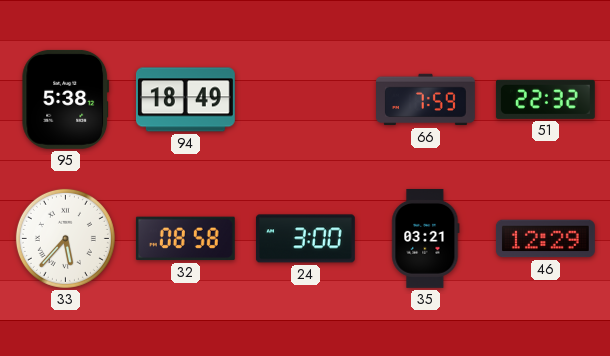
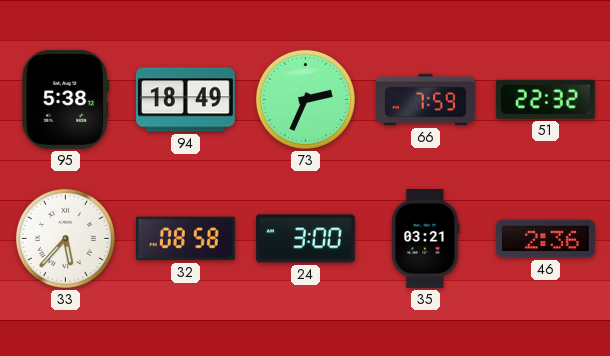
73: none -> 2:34
46: 12:29 -> 2:36
